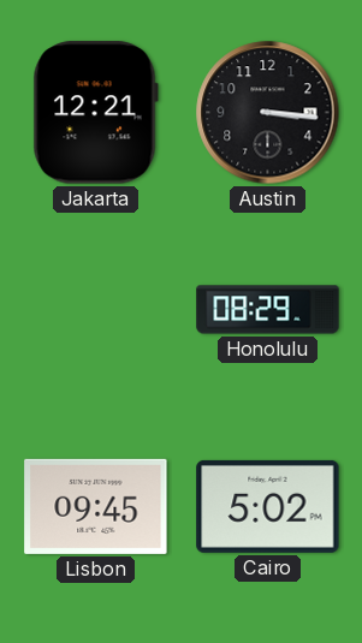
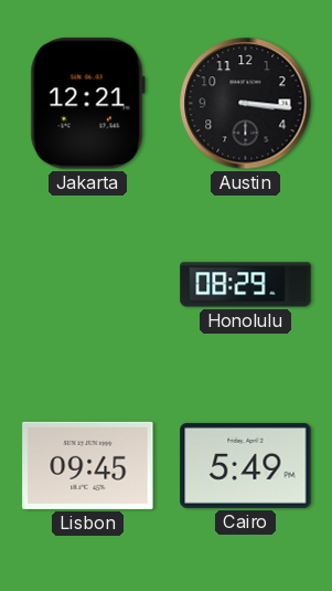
Cairo: 5:02 -> 5:49
